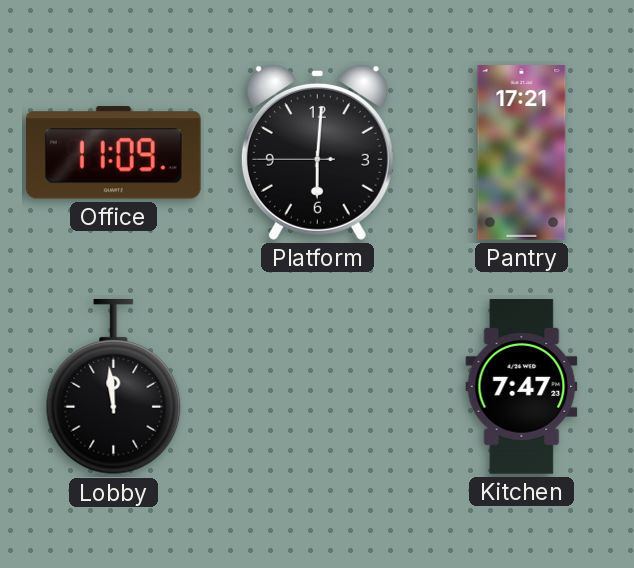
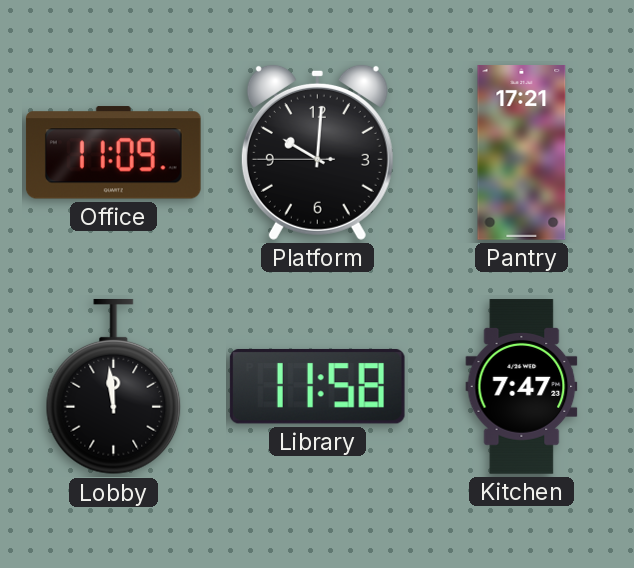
Platform: 6:00 -> 10:00
Library: none -> 11:58
